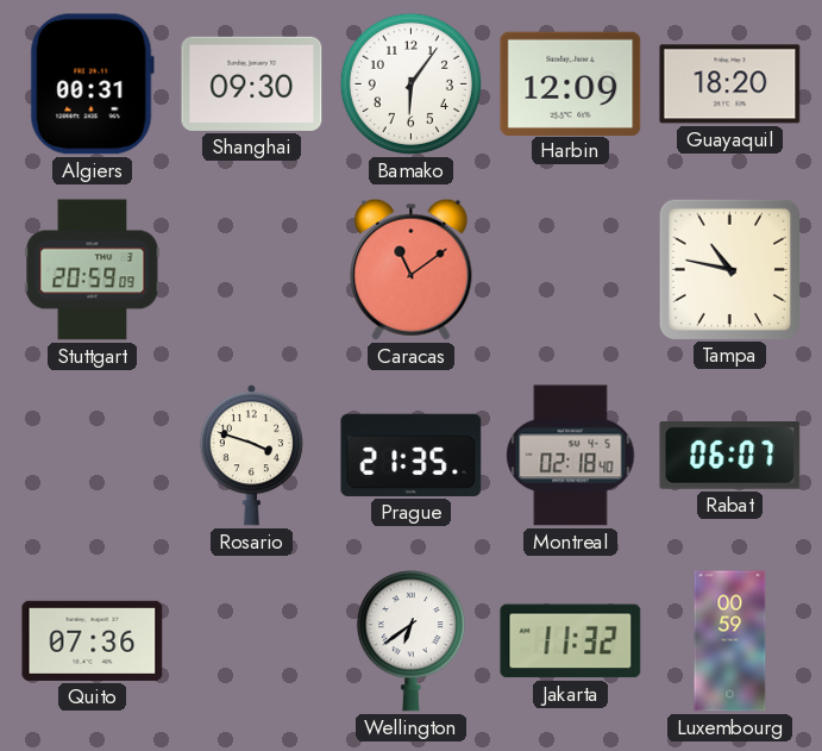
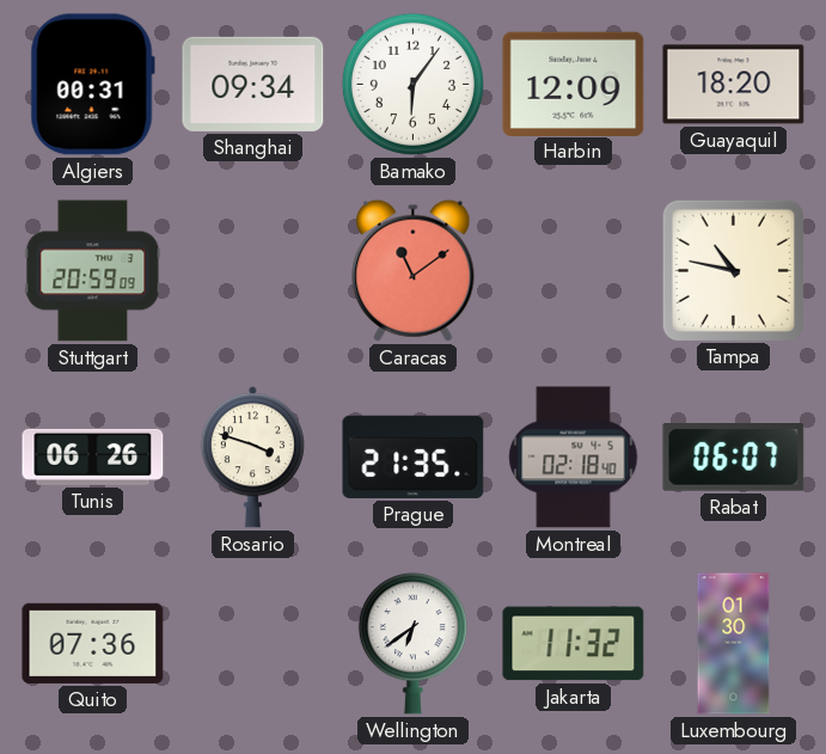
Shanghai: 09:30 -> 09:34
Tunis: none -> 06:26
Luxembourg: 00:59 -> 01:30
